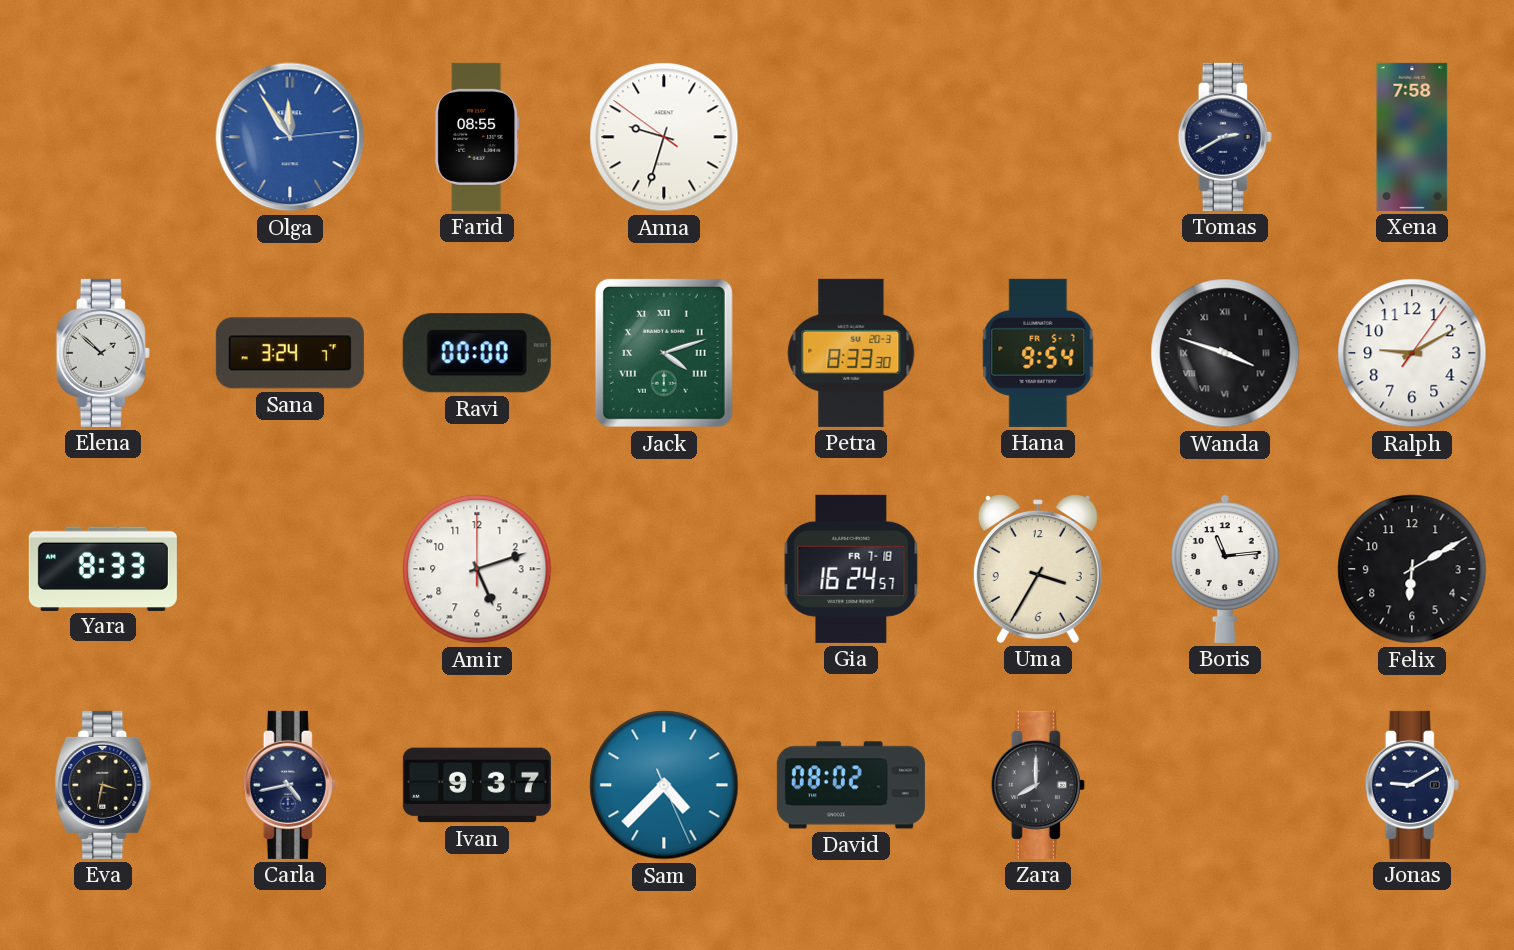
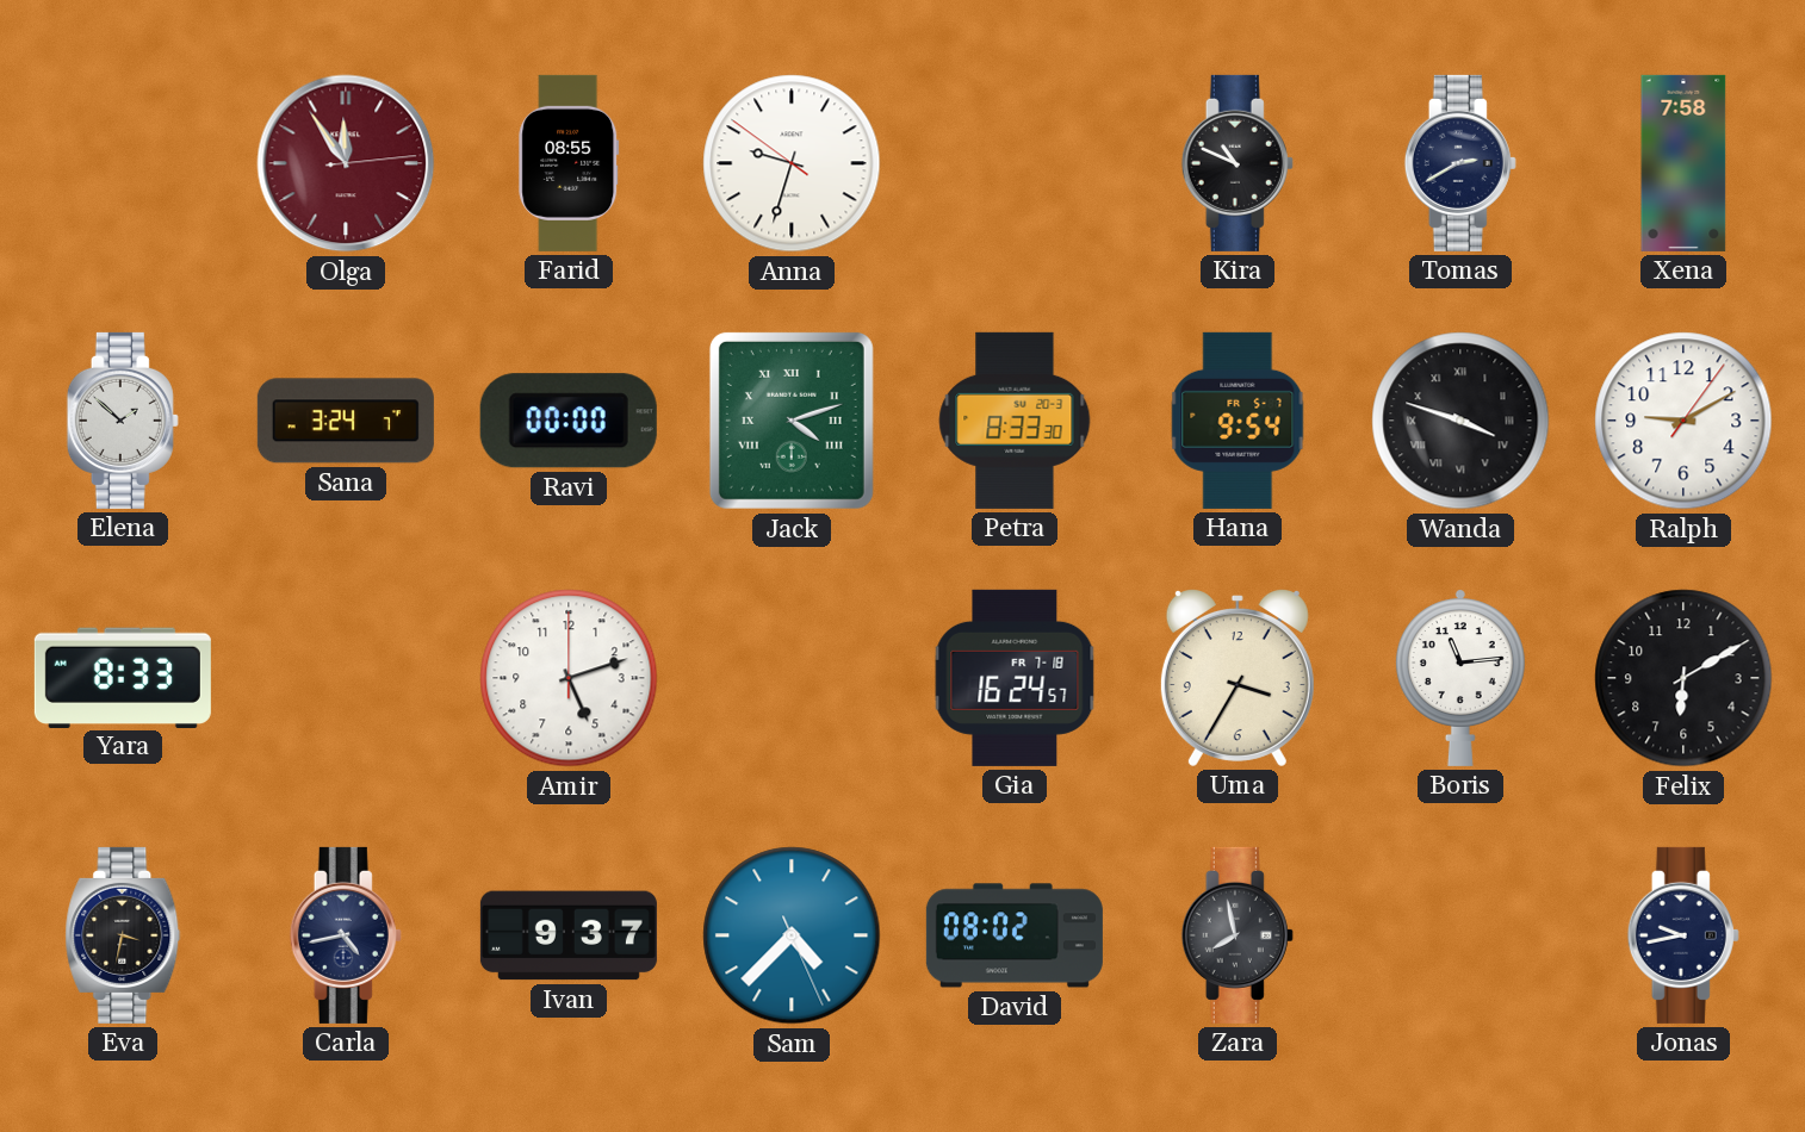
Olga dial: blue -> burgundy
Kira: none -> 10:49
Zara: 8:00 -> 7:58
Jonas: 9:10 -> 9:43
